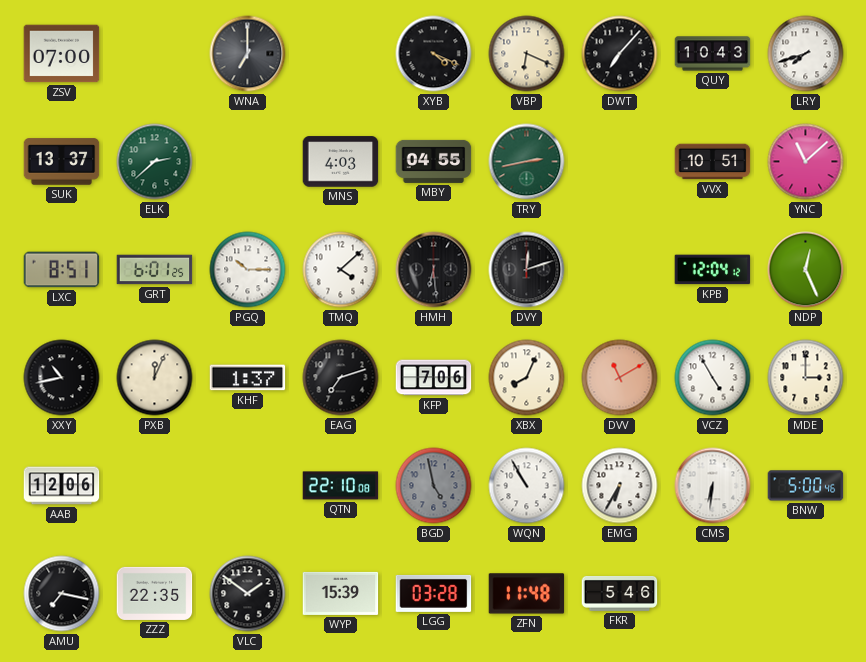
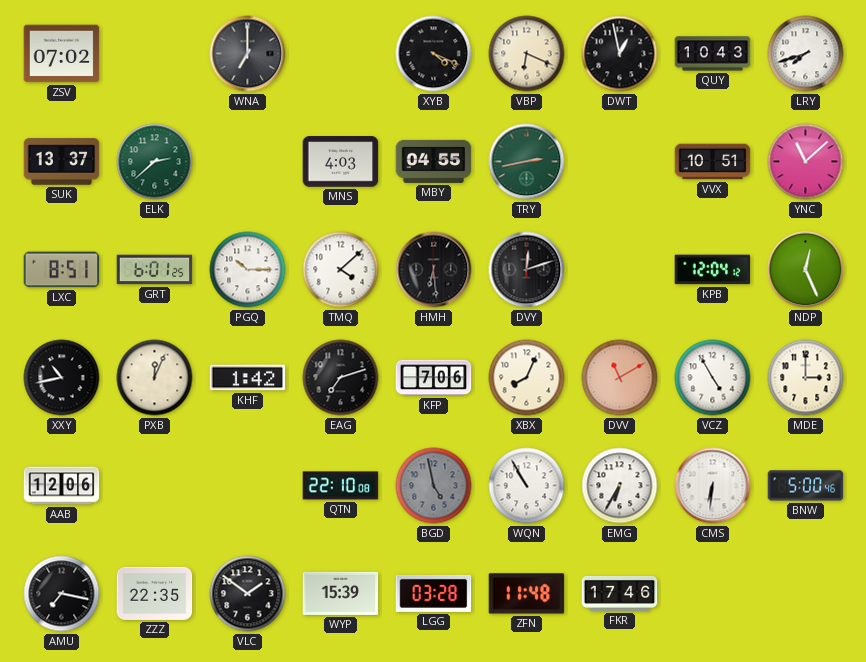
ZSV: 07:00 -> 07:02
DWT: 7:07 -> 12:58
KHF: 1:37 -> 1:42
FKR: 5:46 -> 17:46
